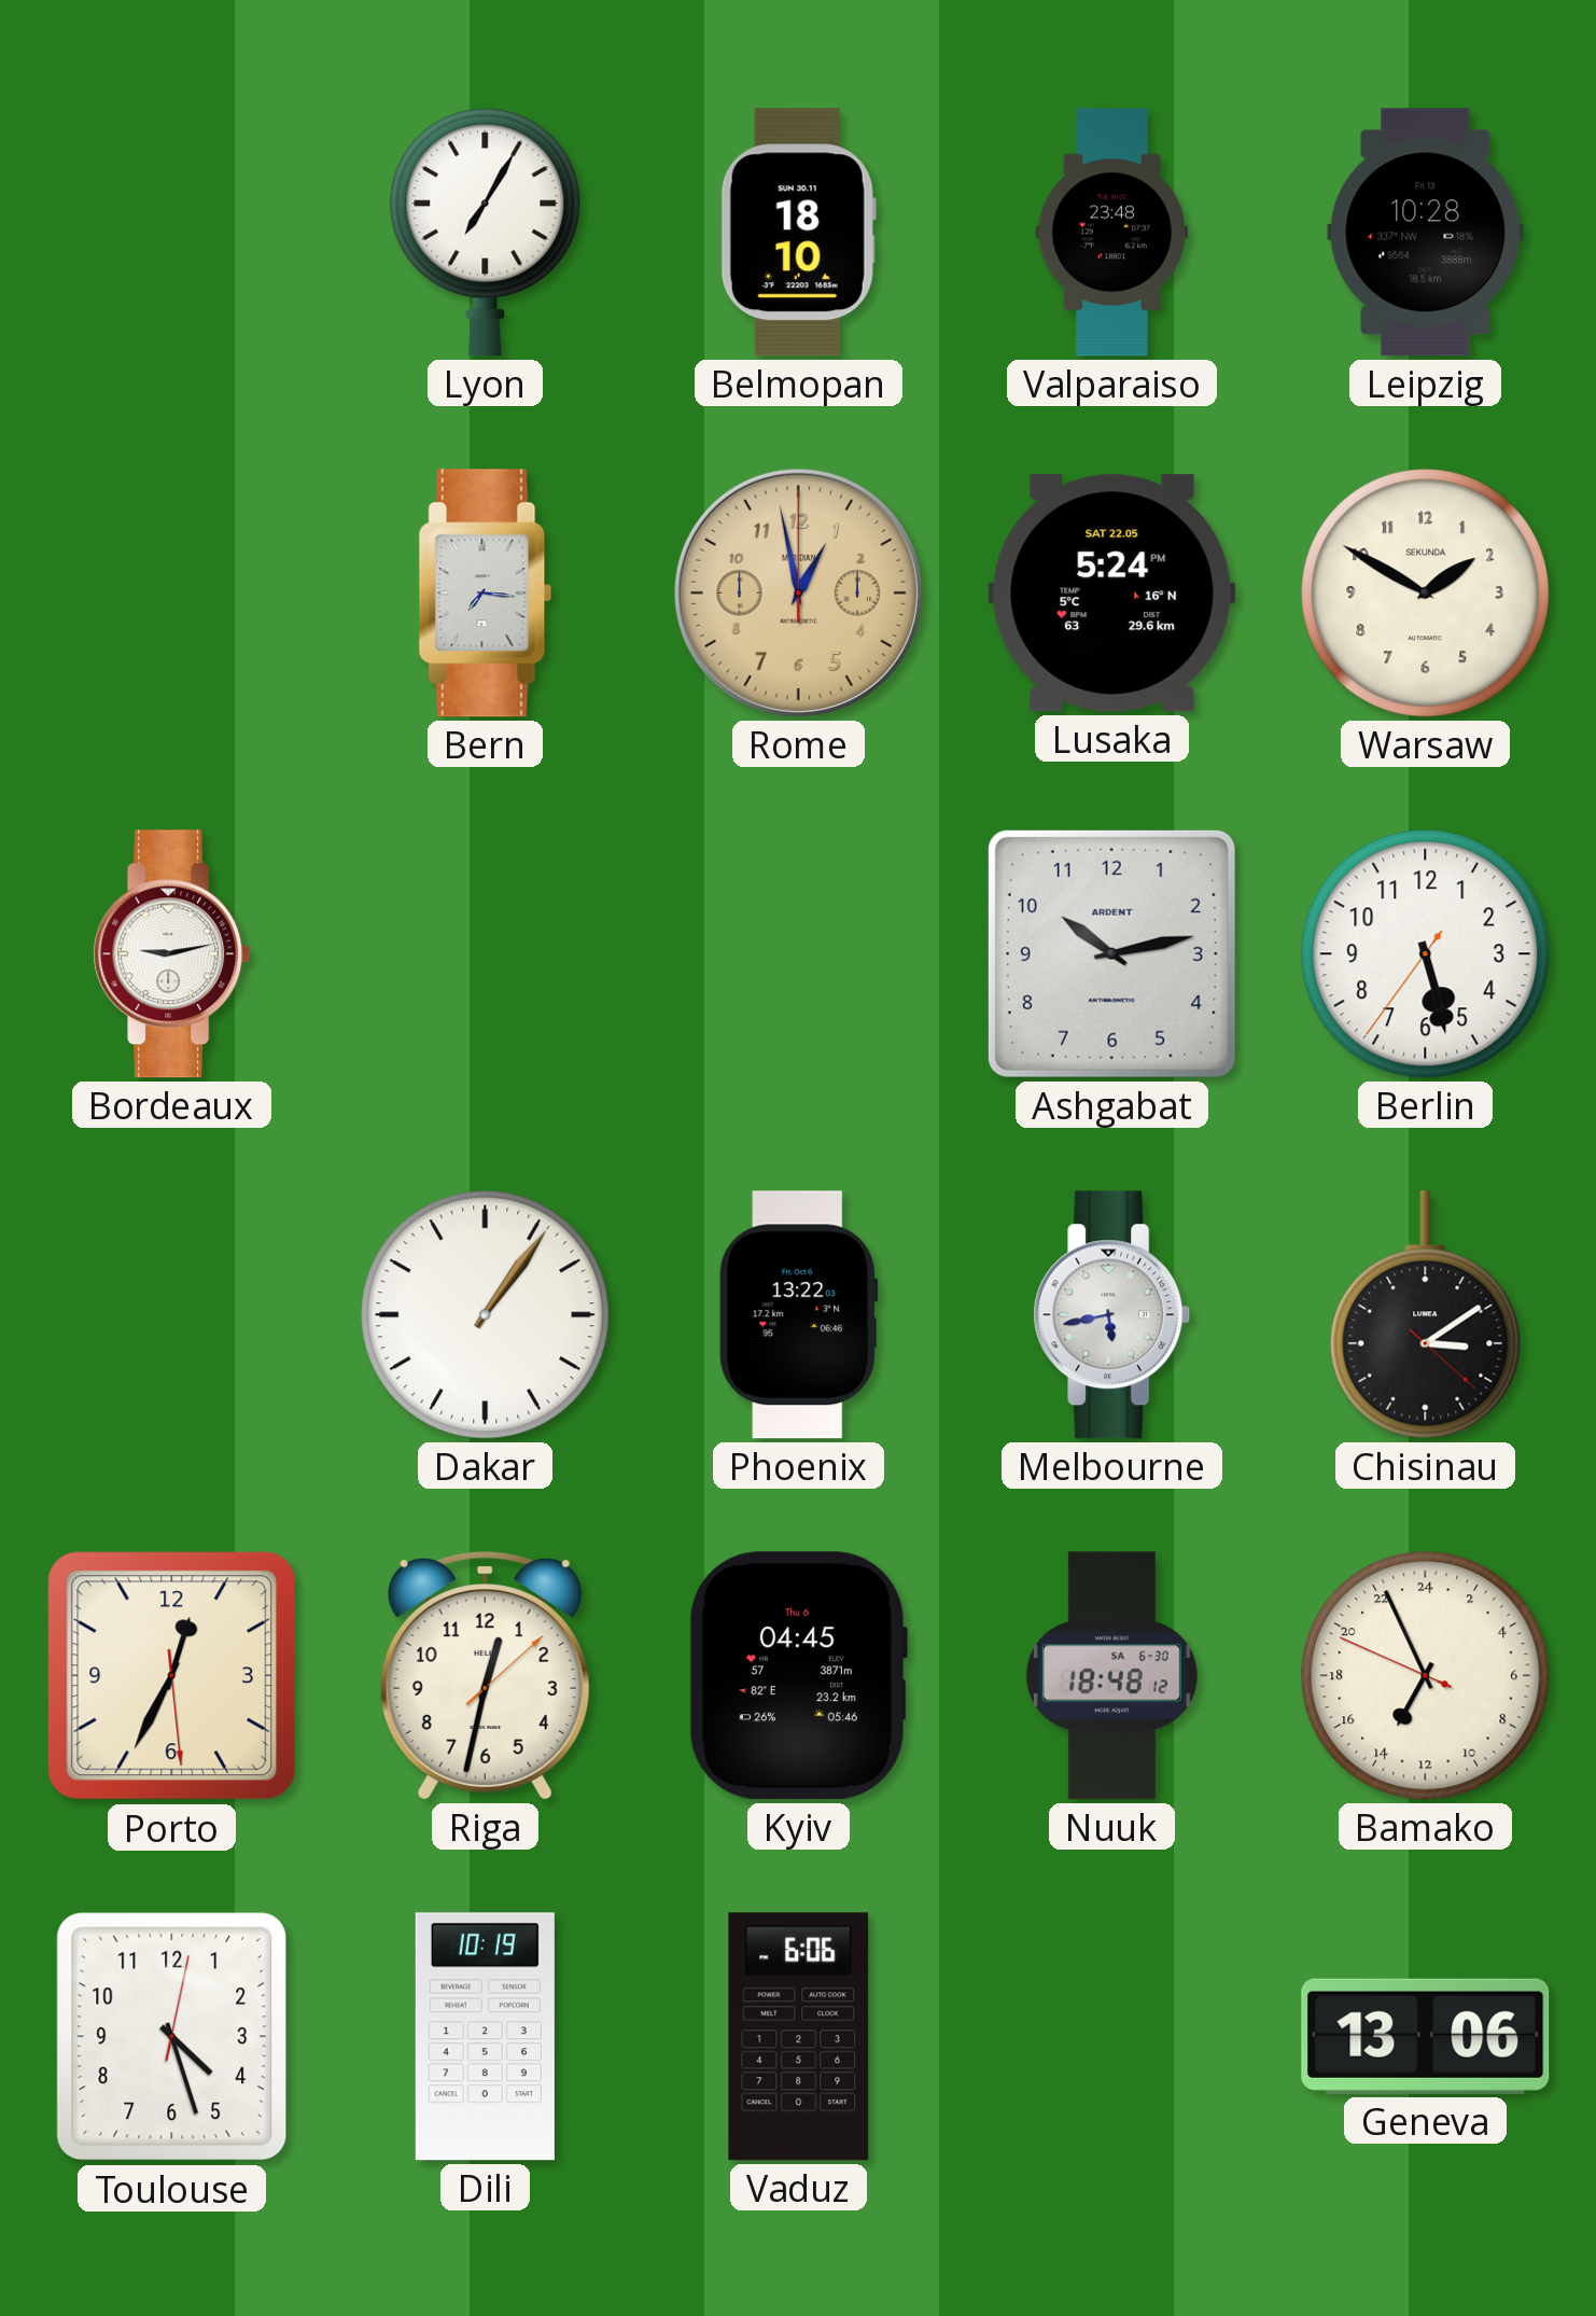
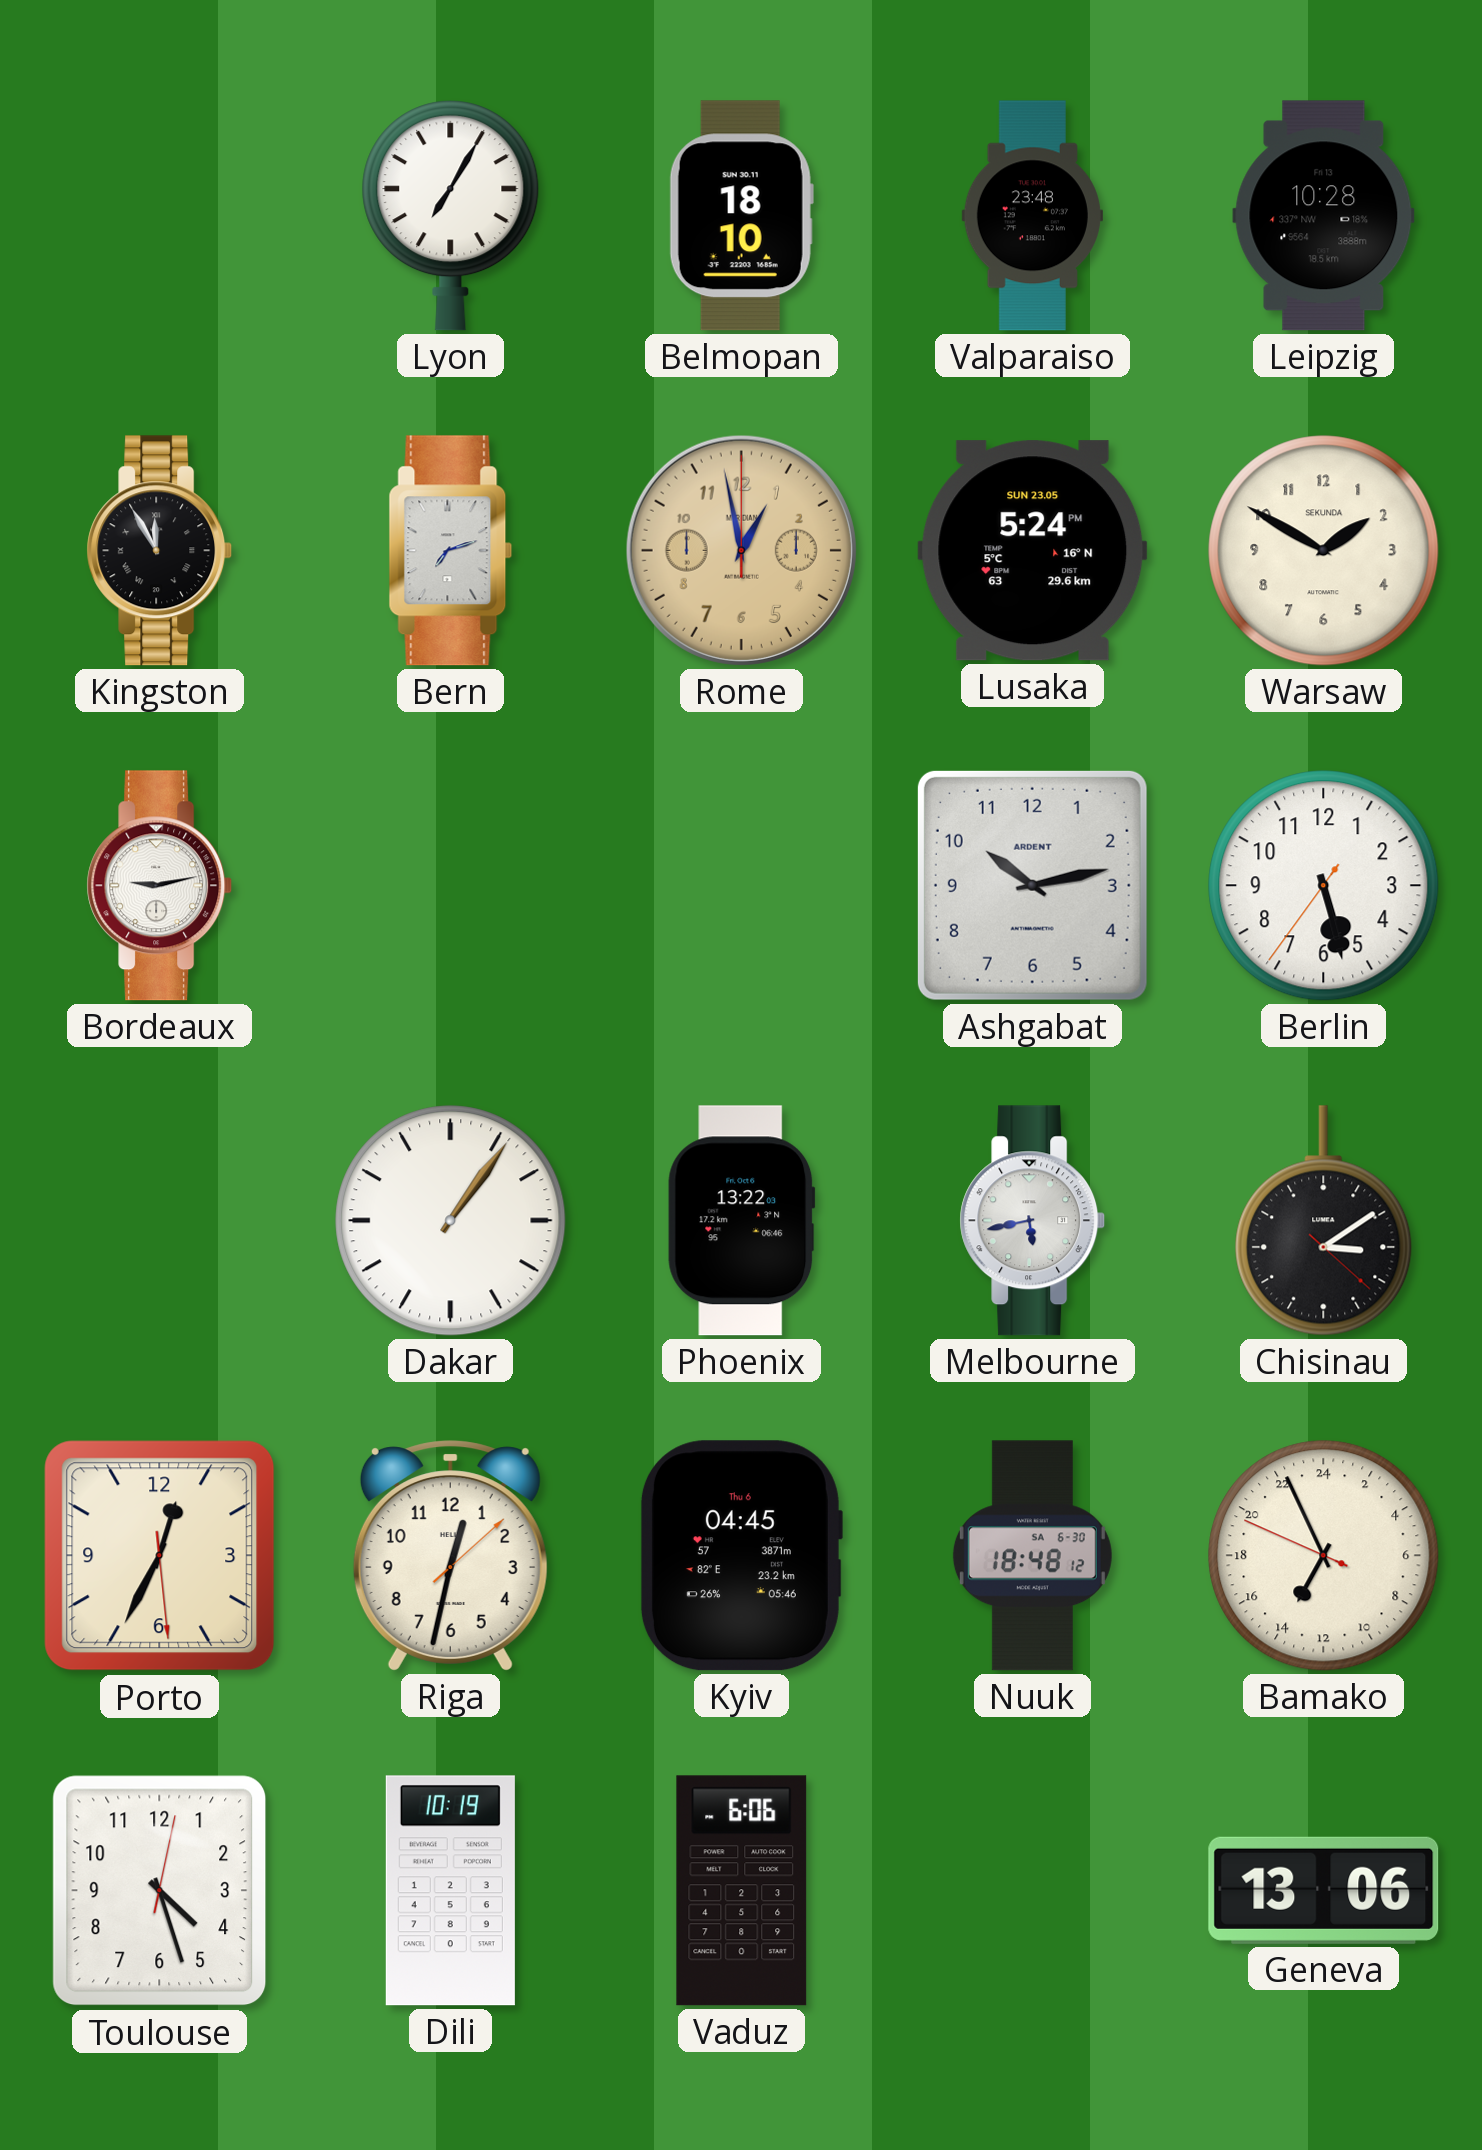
Kingston: none -> 11:55
Bern: 7:16 -> 7:12
Lusaka date: SAT 22.05 -> SUN 23.05
